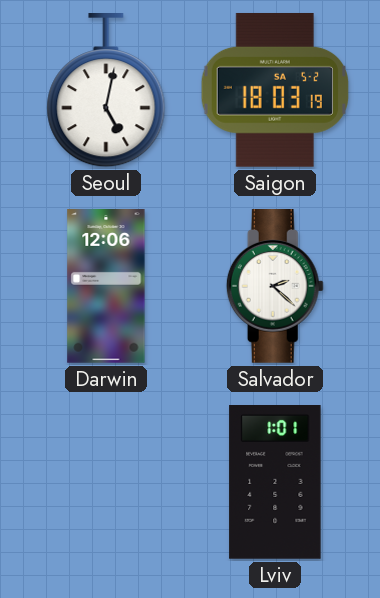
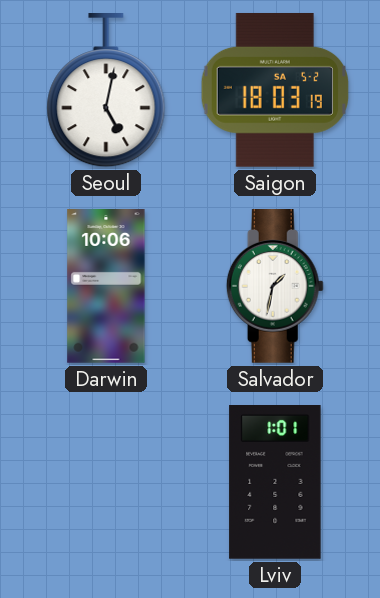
Darwin: 12:06 -> 10:06
Salvador: 2:22 -> 1:32
